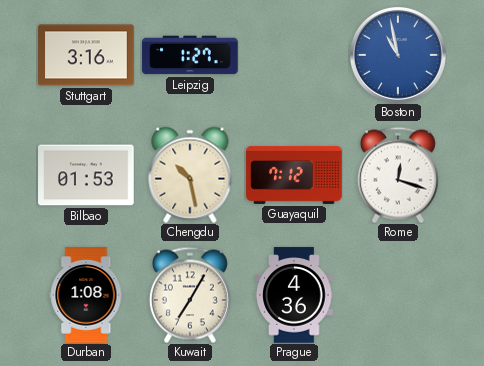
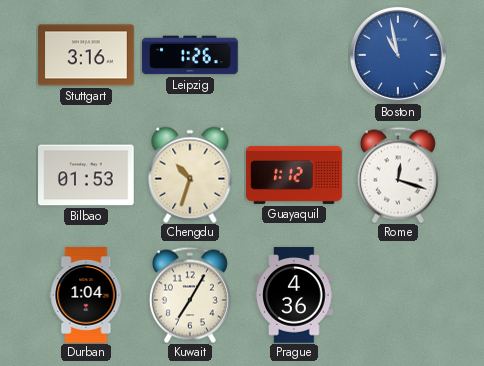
Leipzig: 1:27 -> 1:26
Chengdu: 10:28 -> 10:33
Guayaquil: 7:12 -> 1:12
Durban: 1:08 -> 1:04
